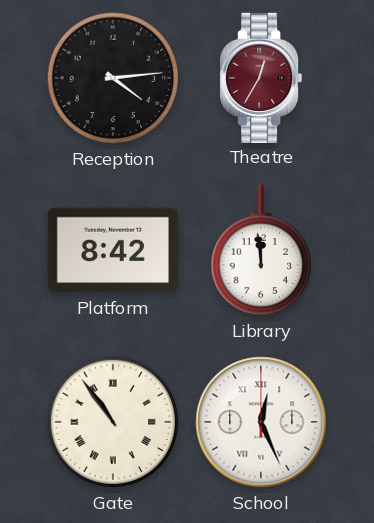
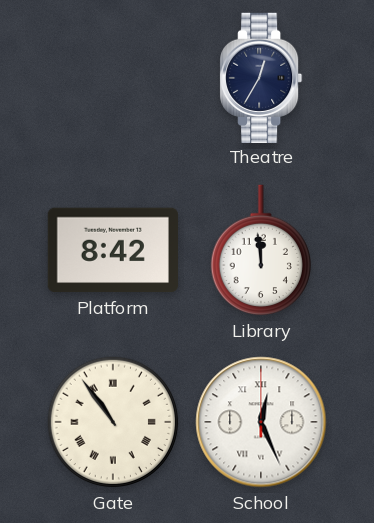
Reception: 4:14 -> none
Theatre dial: burgundy -> navy
